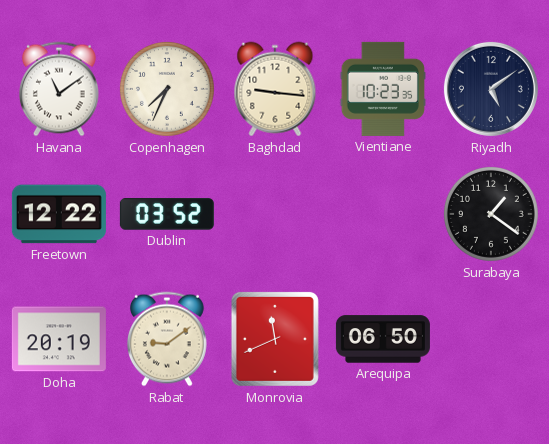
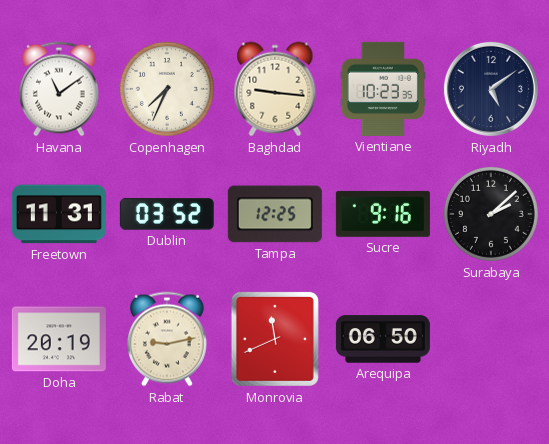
Freetown: 12:22 -> 11:31
Tampa: none -> 12:25
Sucre: none -> 9:16
Surabaya: 1:21 -> 2:08
Rabat: 9:09 -> 9:13
